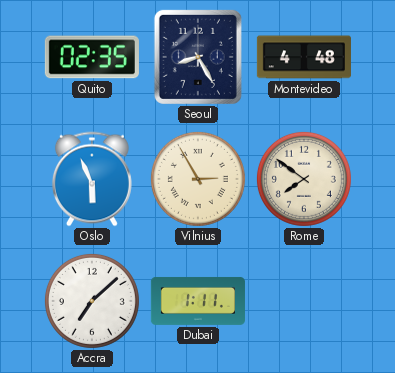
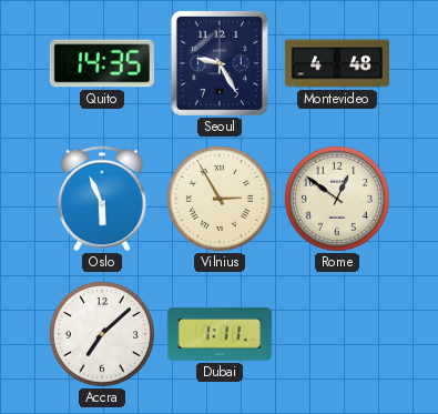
Quito: 02:35 -> 14:35
Seoul: 8:25 -> 9:25
Rome: 7:51 -> 12:51
